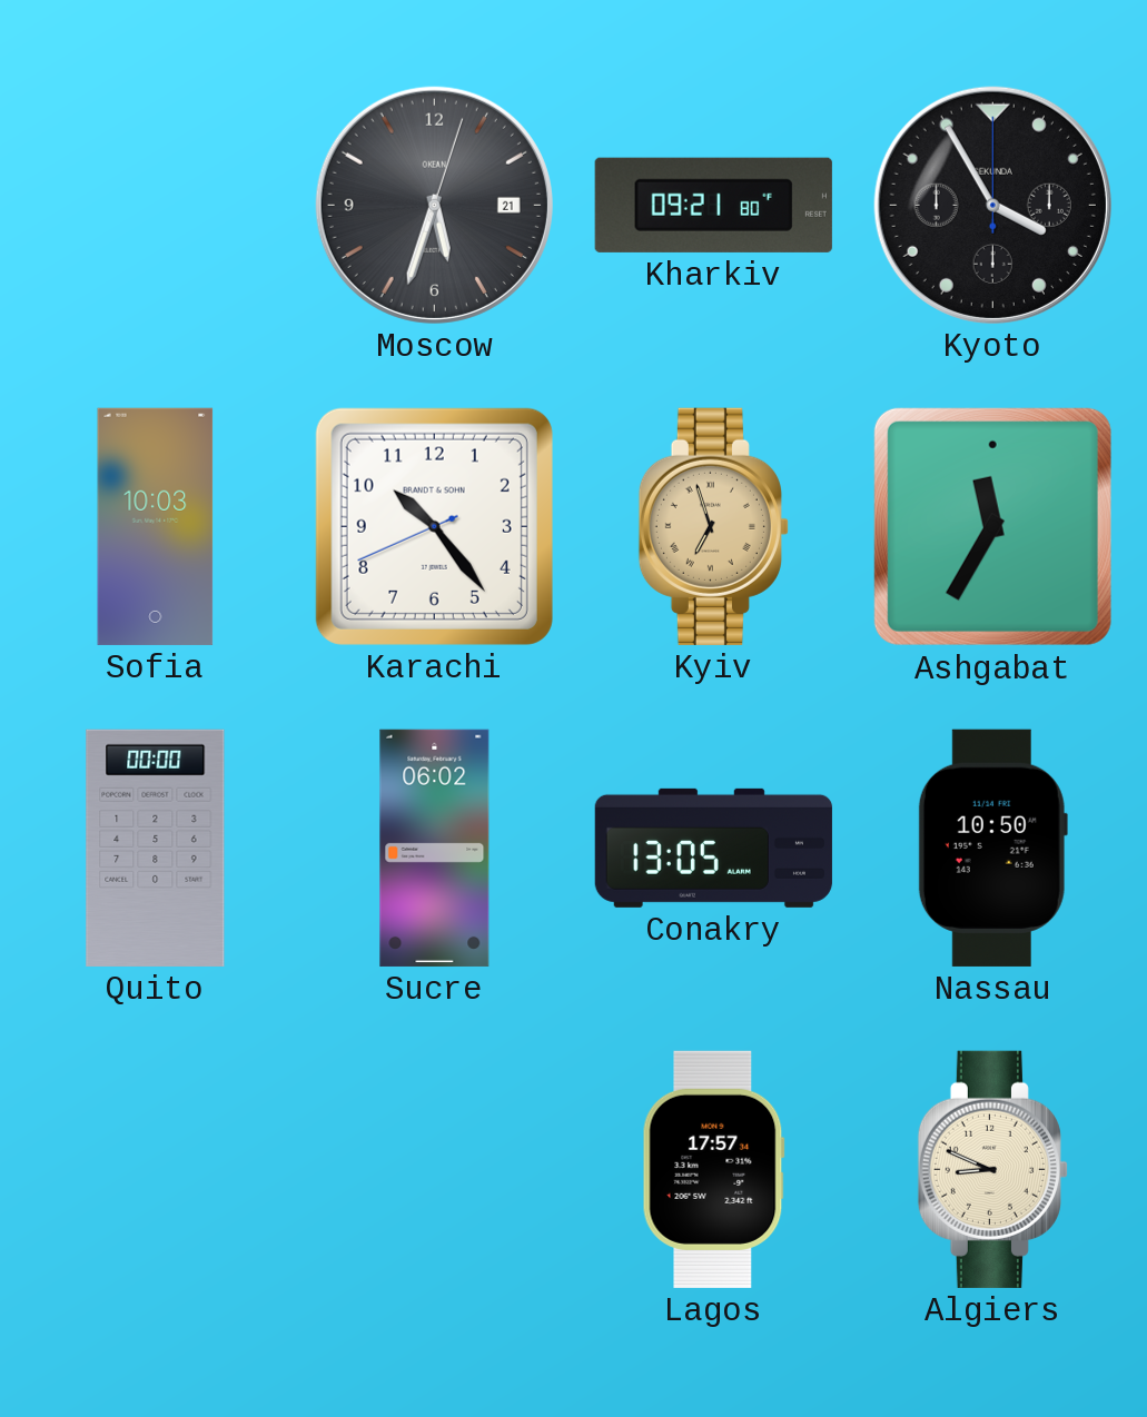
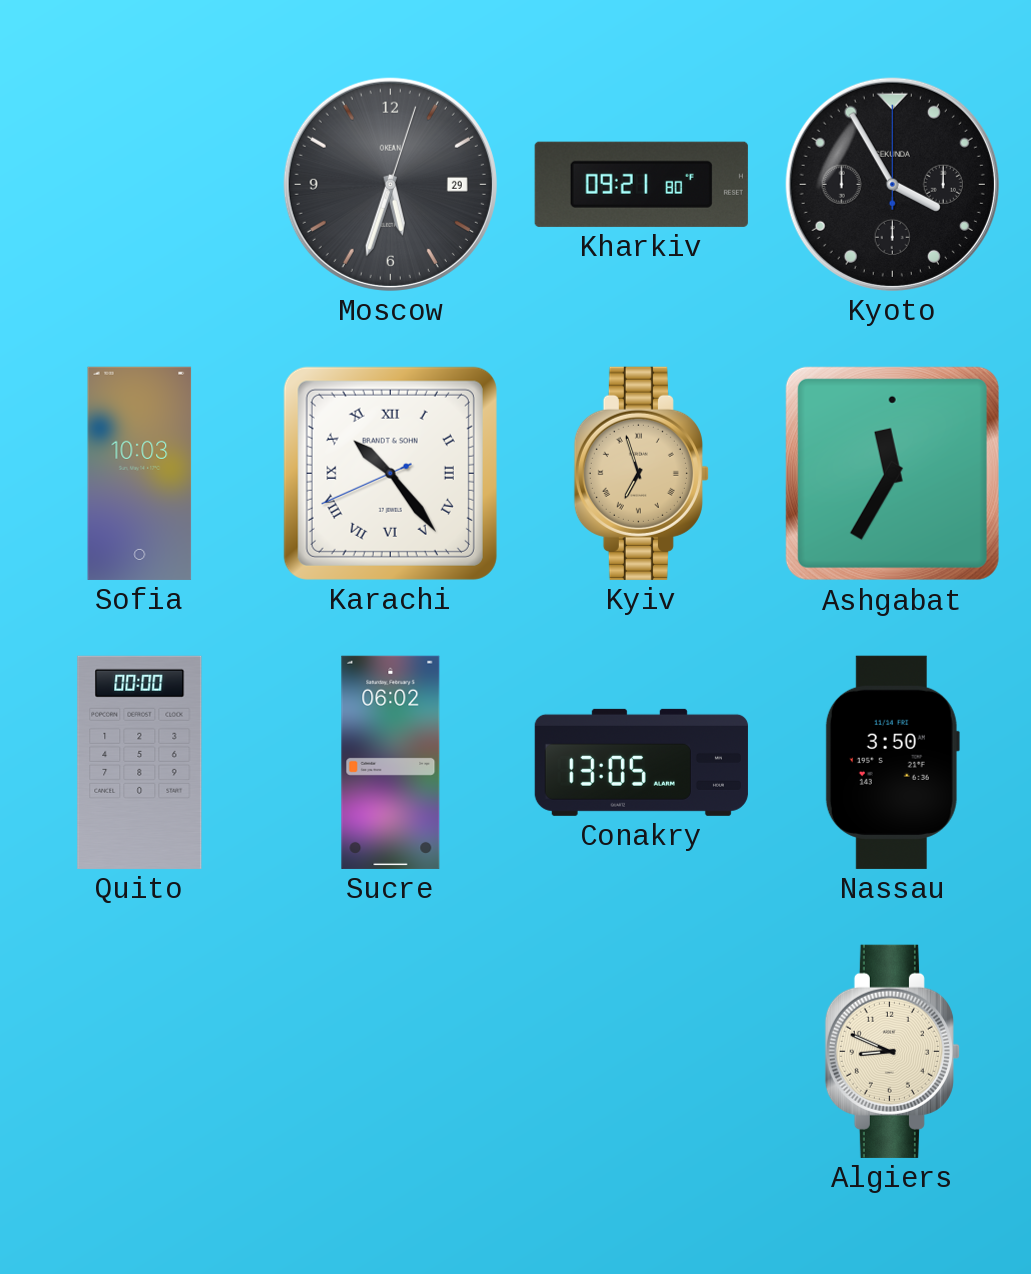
Moscow date: 21 -> 29
Karachi numerals: Arabic -> Roman
Nassau: 10:50 -> 3:50
Lagos: 17:57 -> none
